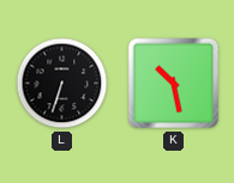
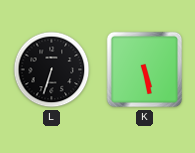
K: 10:28 -> 5:28
